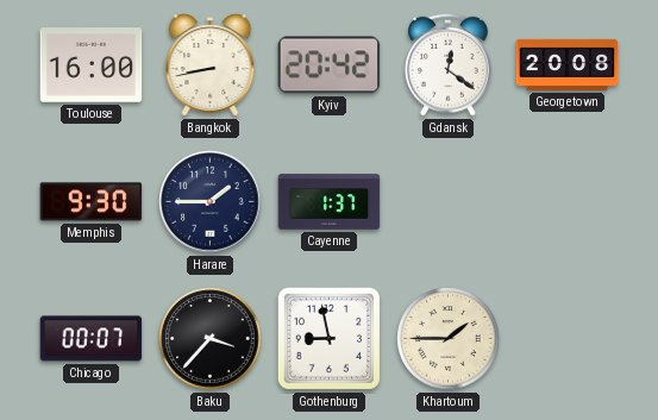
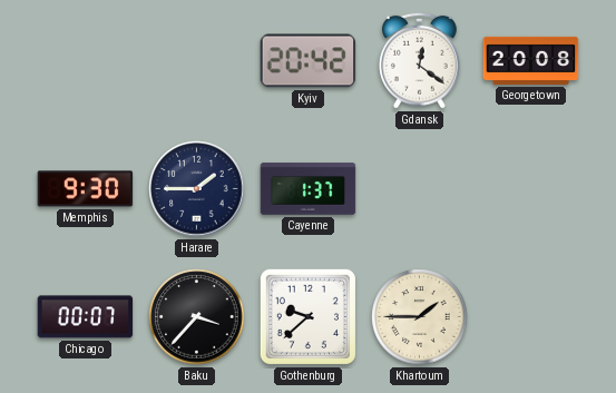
Toulouse: 16:00 -> none
Bangkok: 8:43 -> none
Gothenburg: 8:58 -> 9:38
